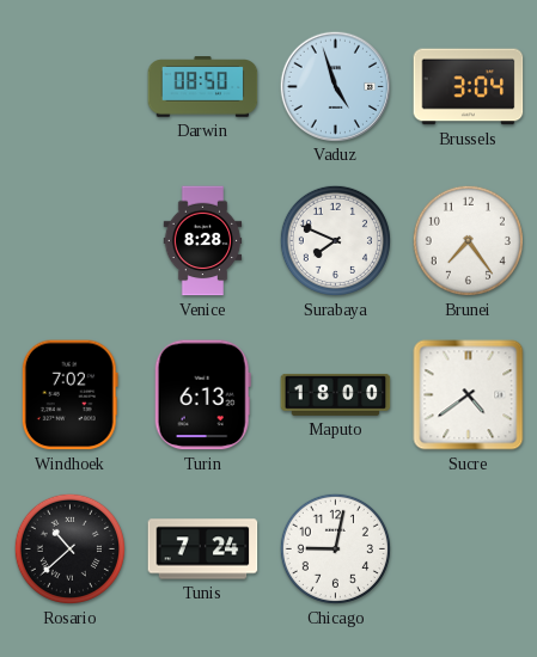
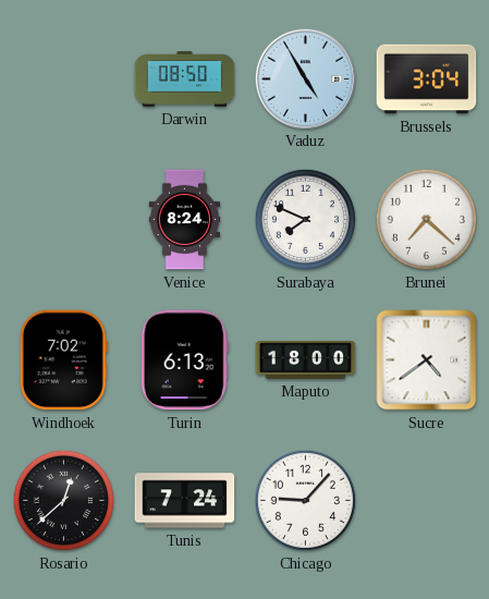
Vaduz: 4:57 -> 4:55
Venice: 8:28 -> 8:24
Brunei: 7:24 -> 7:22
Rosario: 10:38 -> 12:38
Chicago: 9:02 -> 9:07
